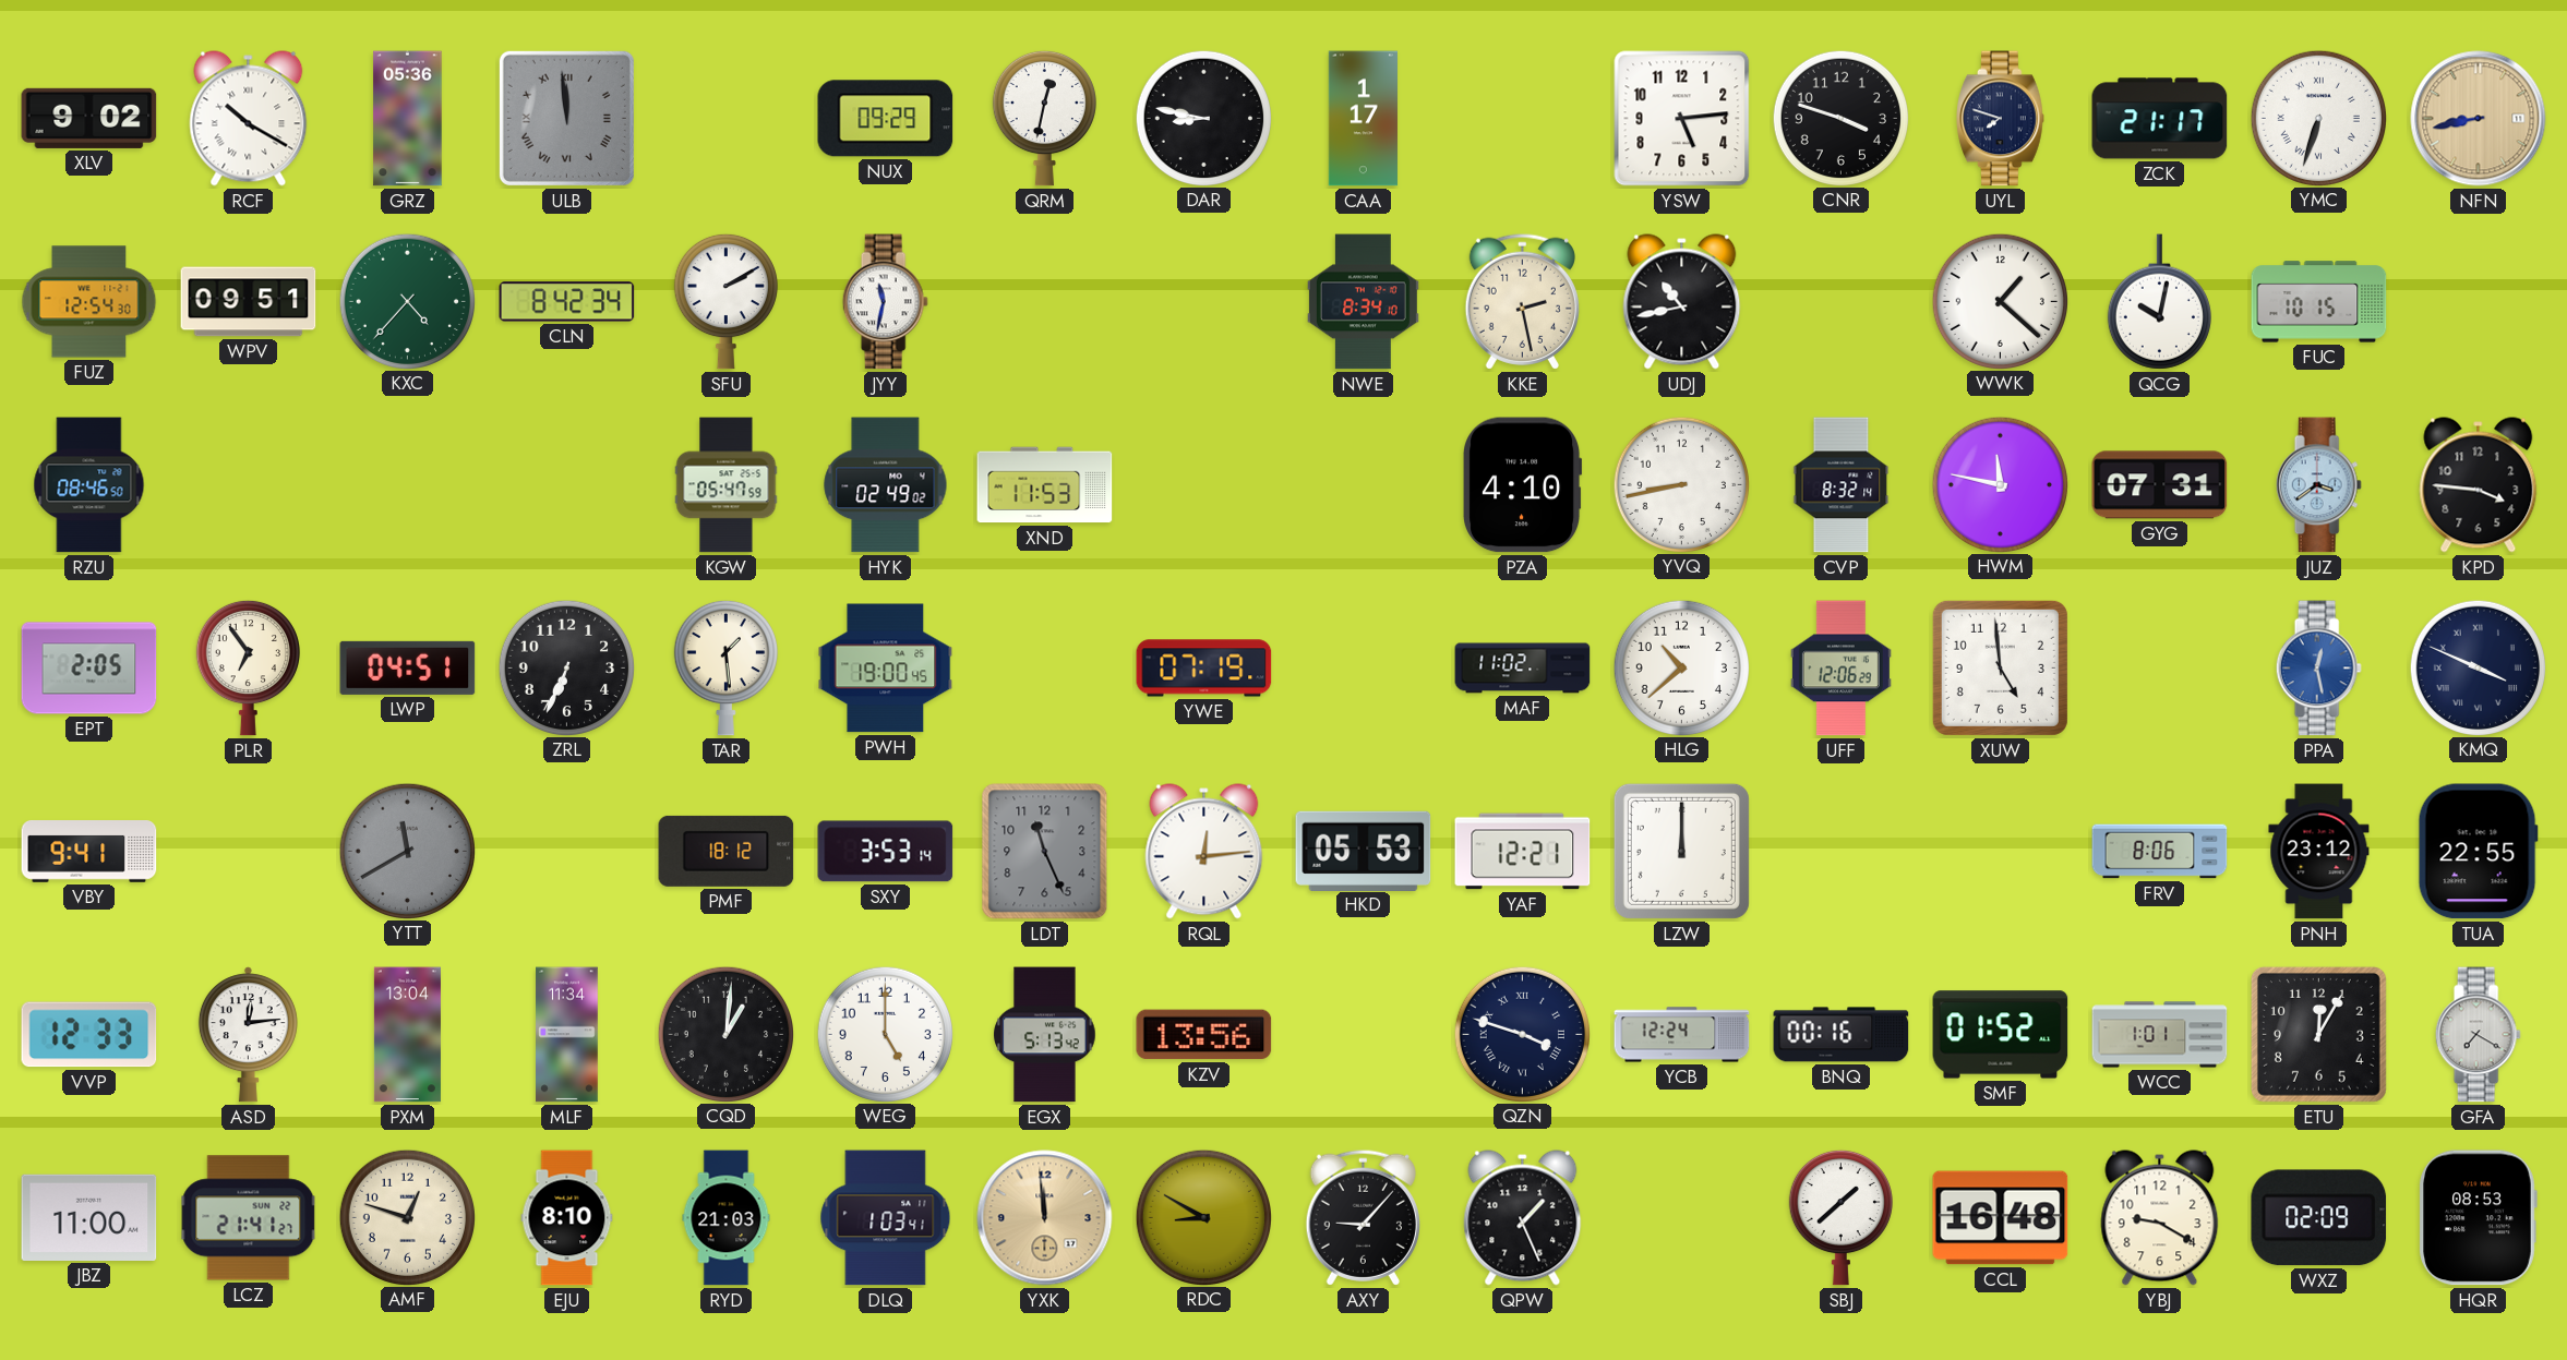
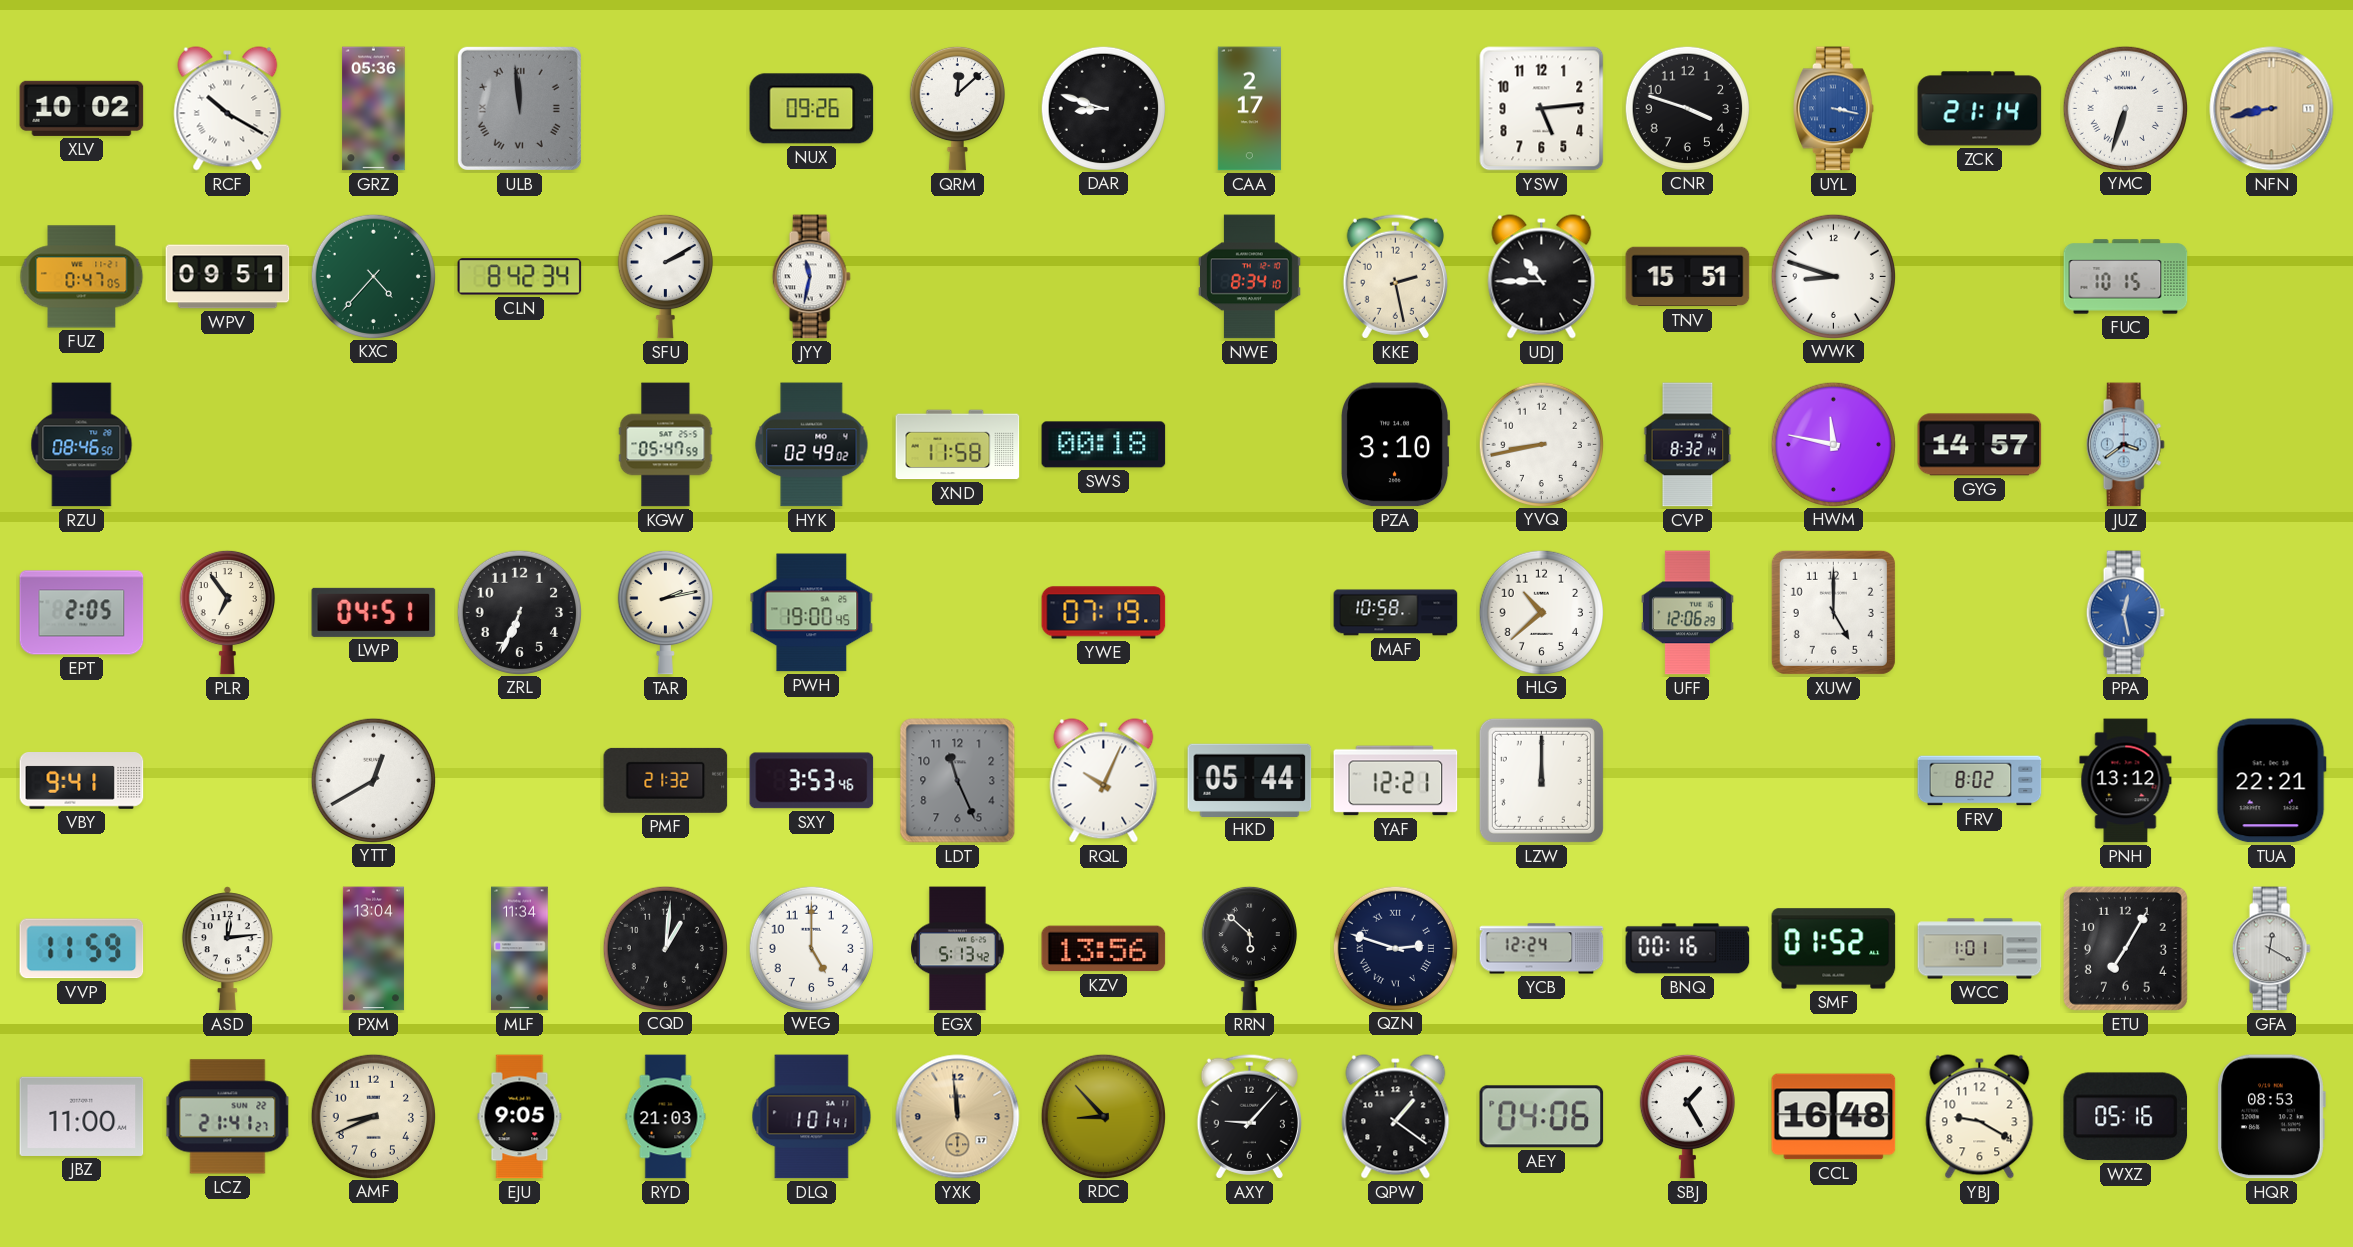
XLV: 9:02 -> 10:02
NUX: 09:29 -> 09:26
QRM: 12:32 -> 12:08
DAR: 8:47 -> 8:48
CAA: 1:17 -> 2:17
UYL: 7:48 -> 3:17
UYL dial: navy -> blue
ZCK: 21:17 -> 21:14
FUZ: 12:54 -> 0:47
UDJ: 10:43 -> 10:45
TNV: none -> 15:51
WWK: 1:22 -> 8:48
QCG: 10:02 -> none
XND: 11:53 -> 11:58
SWS: none -> 00:18
PZA: 4:10 -> 3:10
GYG: 07:31 -> 14:57
KPD: 3:46 -> none
TAR: 1:29 -> 2:13
MAF: 11:02 -> 10:58
XUW: 4:59 -> 5:00
KMQ: 3:49 -> none
YTT: 11:40 -> 12:40
YTT dial: grey -> white
PMF: 18:12 -> 21:32
SXY: 3:53:14 -> 3:53:46
RQL: 12:14 -> 10:04
HKD: 05:53 -> 05:44
FRV: 8:06 -> 8:02
PNH: 23:12 -> 13:12
TUA: 22:55 -> 22:21
VVP: 12:33 -> 11:59
RRN: none -> 5:52
QZN: 3:48 -> 2:48
ETU: 12:05 -> 7:05
GFA: 7:20 -> 12:20
AMF: 12:48 -> 8:41
EJU: 8:10 -> 9:05
DLQ: 1:03 -> 1:01
RDC: 8:50 -> 8:53
QPW: 1:26 -> 1:21
AEY: none -> 04:06
SBJ: 1:38 -> 1:25
WXZ: 02:09 -> 05:16
